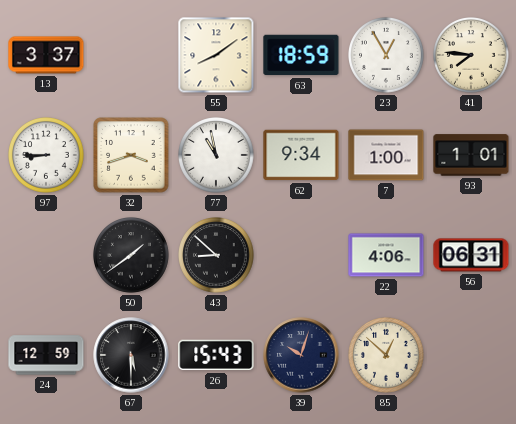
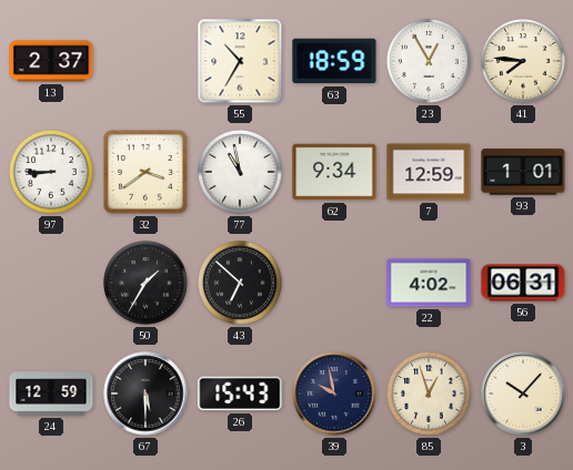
13: 3:37 -> 2:37
55: 8:09 -> 10:35
32: 3:42 -> 3:39
7: 1:00 -> 12:59
50: 1:39 -> 1:35
43: 8:52 -> 6:52
22: 4:06 -> 4:02
39: 10:03 -> 9:58
85: 12:52 -> 12:57
3: none -> 10:07
